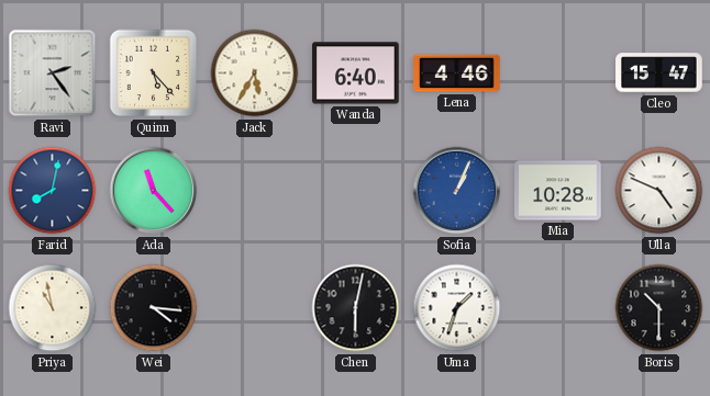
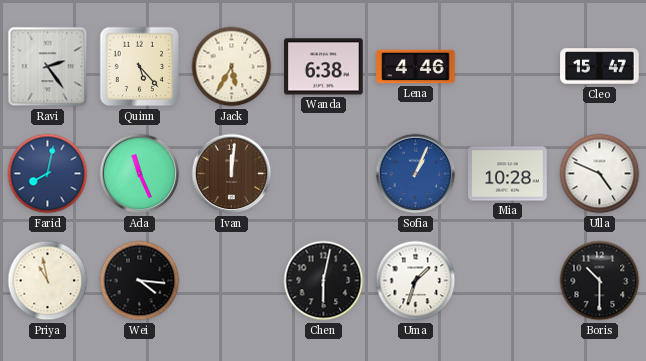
Wanda: 6:40 -> 6:38
Ada: 11:23 -> 11:26
Ivan: none -> 12:01
